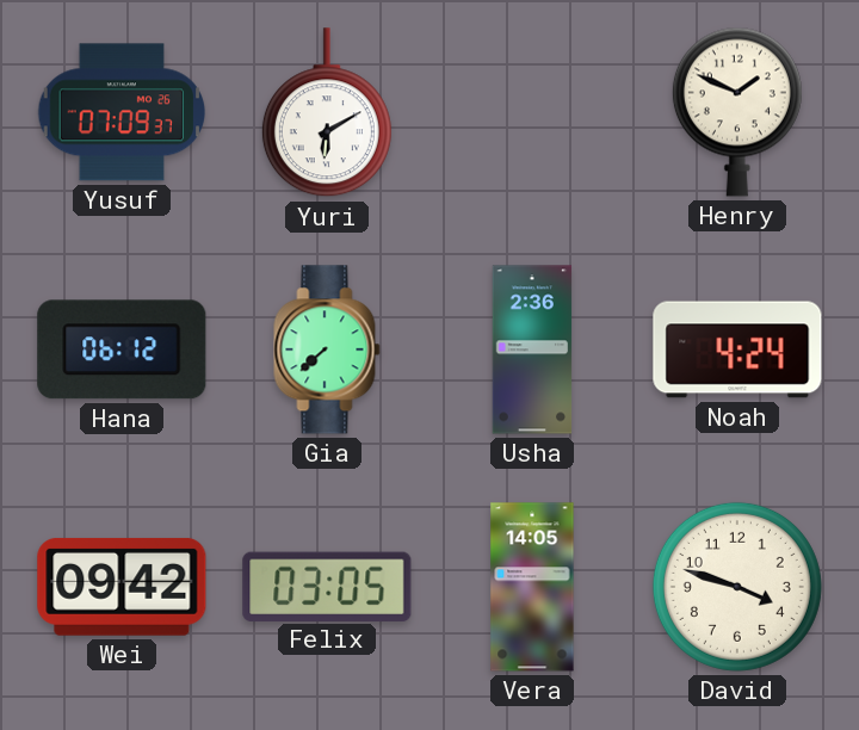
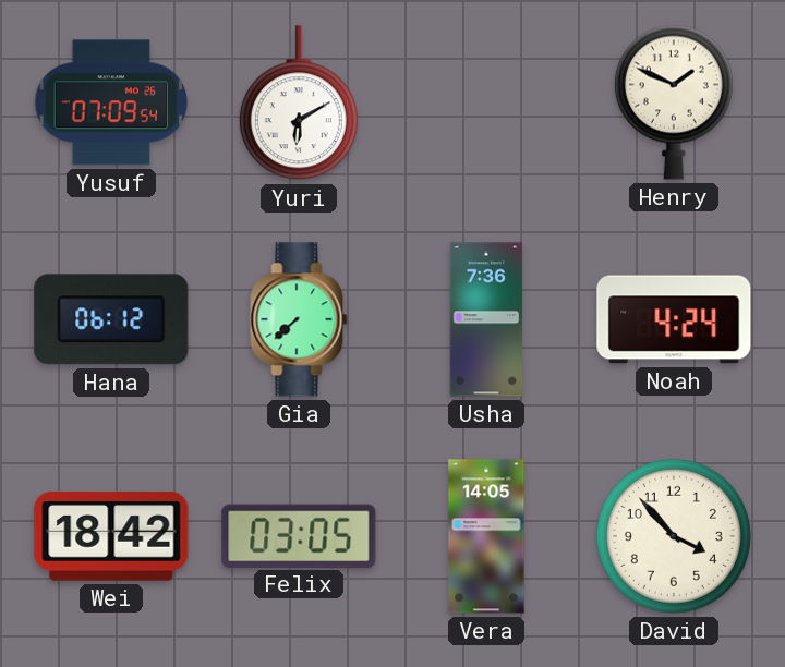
Yusuf: 07:09:37 -> 07:09:54
Usha: 2:36 -> 7:36
Wei: 09:42 -> 18:42
David: 3:48 -> 3:53
